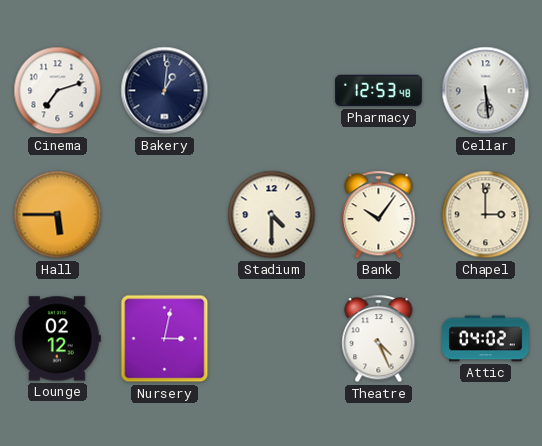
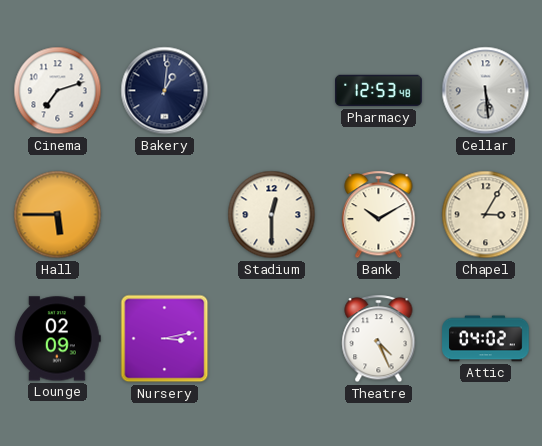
Stadium: 4:30 -> 12:30
Bank: 10:06 -> 10:10
Chapel: 3:00 -> 3:05
Lounge: 02:12 -> 02:09
Nursery: 3:02 -> 3:13
